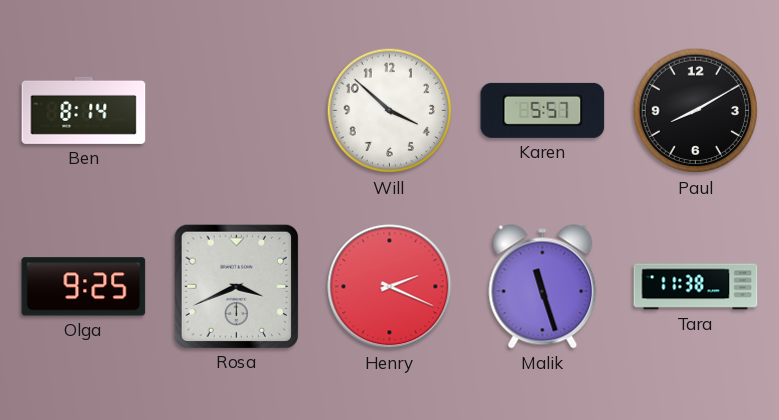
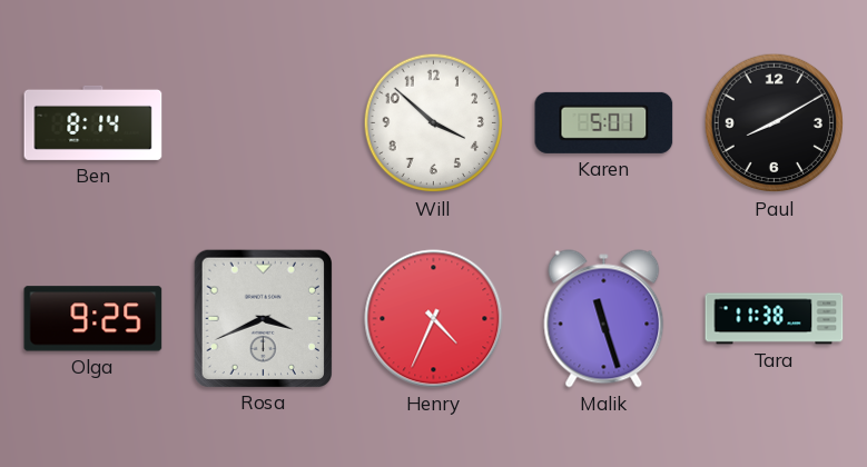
Karen: 5:57 -> 5:01
Henry: 2:19 -> 4:34
